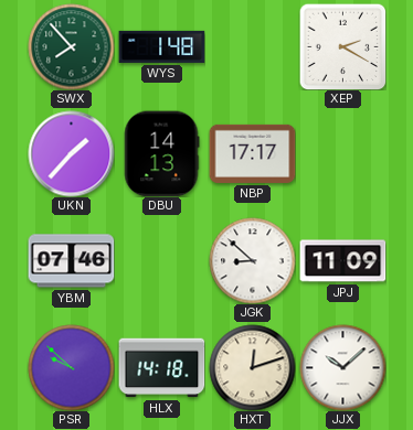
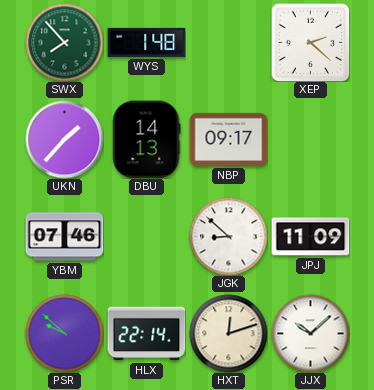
XEP: 2:20 -> 2:22
NBP: 17:17 -> 09:17
HLX: 14:18 -> 22:14
